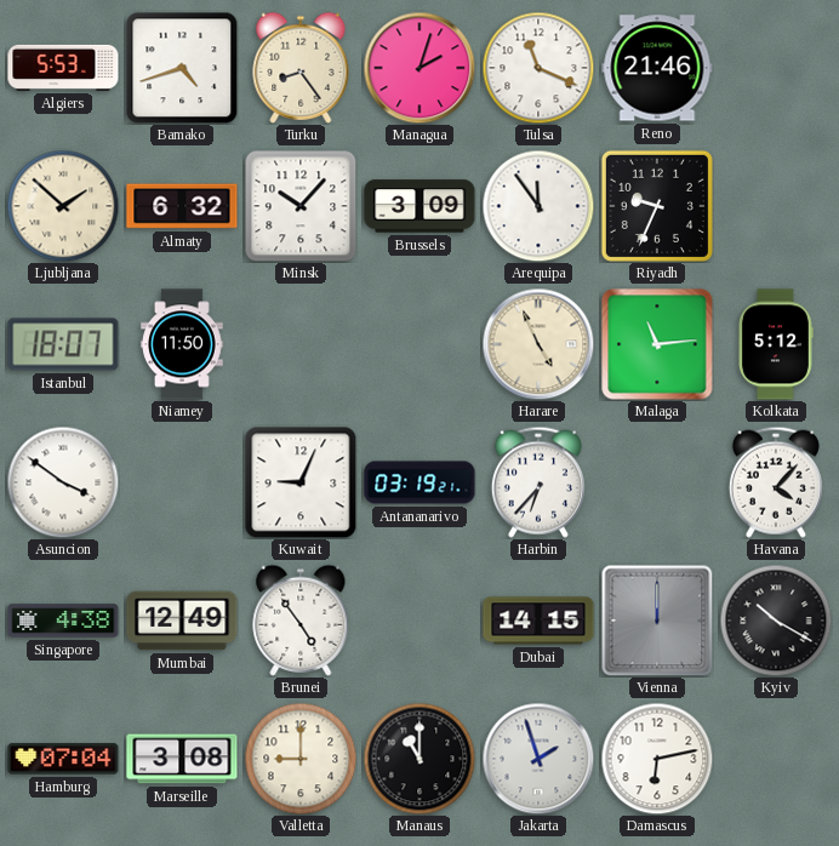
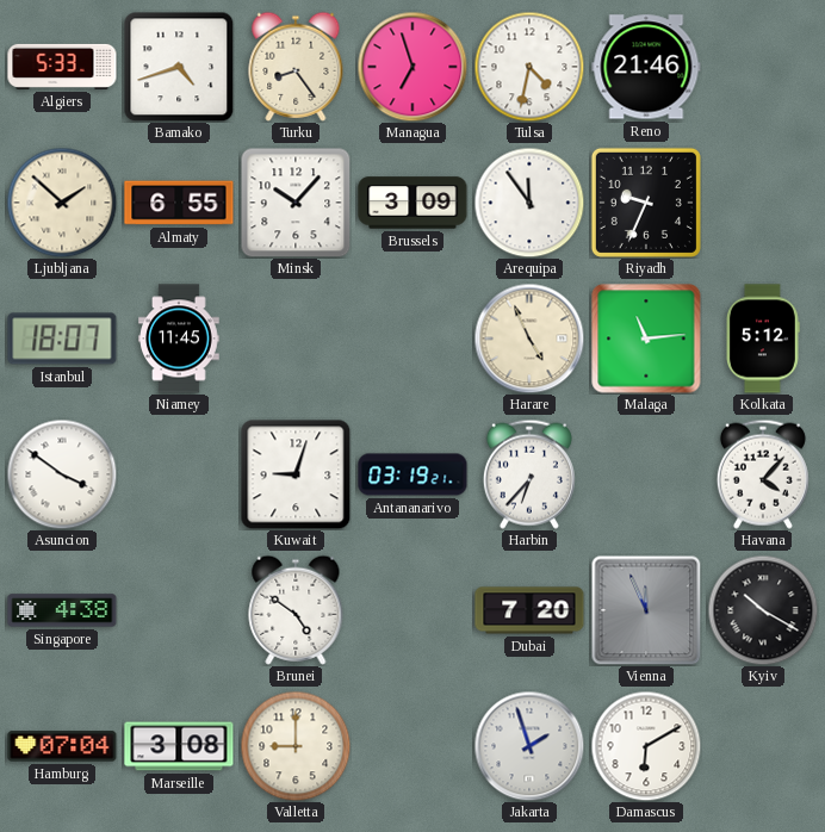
Algiers: 5:53 -> 5:33
Managua: 2:03 -> 6:57
Tulsa: 11:19 -> 4:32
Almaty: 6:32 -> 6:55
Niamey: 11:50 -> 11:45
Kuwait: 9:04 -> 9:03
Mumbai: 12:49 -> none
Brunei: 4:54 -> 4:51
Dubai: 14:15 -> 7:20
Vienna: 12:00 -> 11:56
Manaus: 11:00 -> none
Damascus: 6:13 -> 6:10
